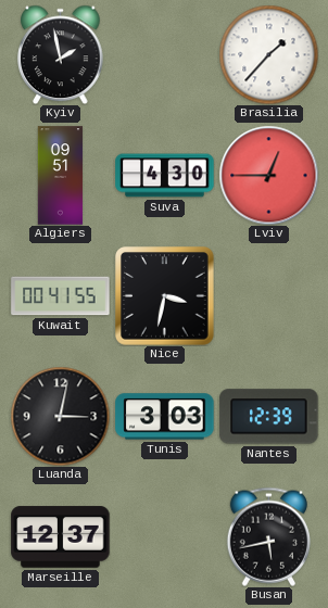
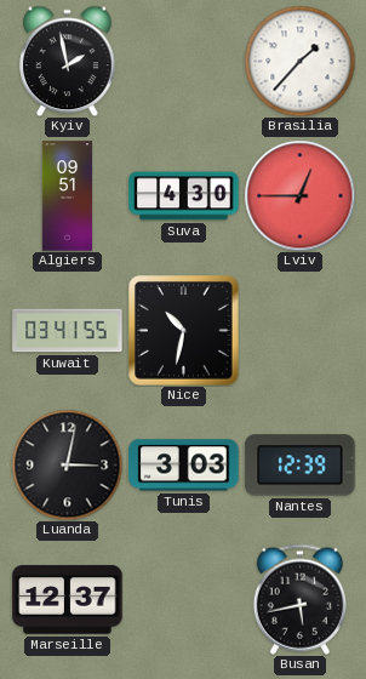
Kuwait: 00:41 -> 03:41
Nice: 3:32 -> 10:32
